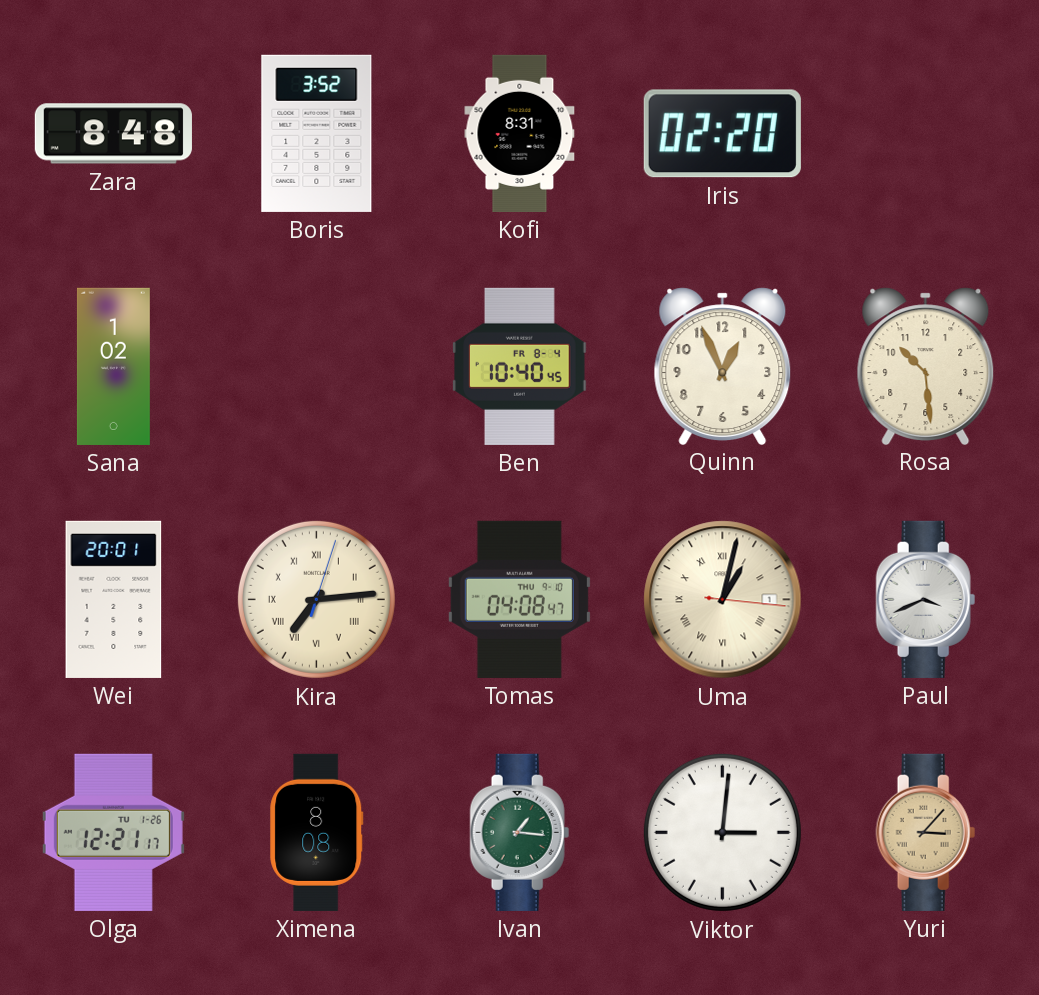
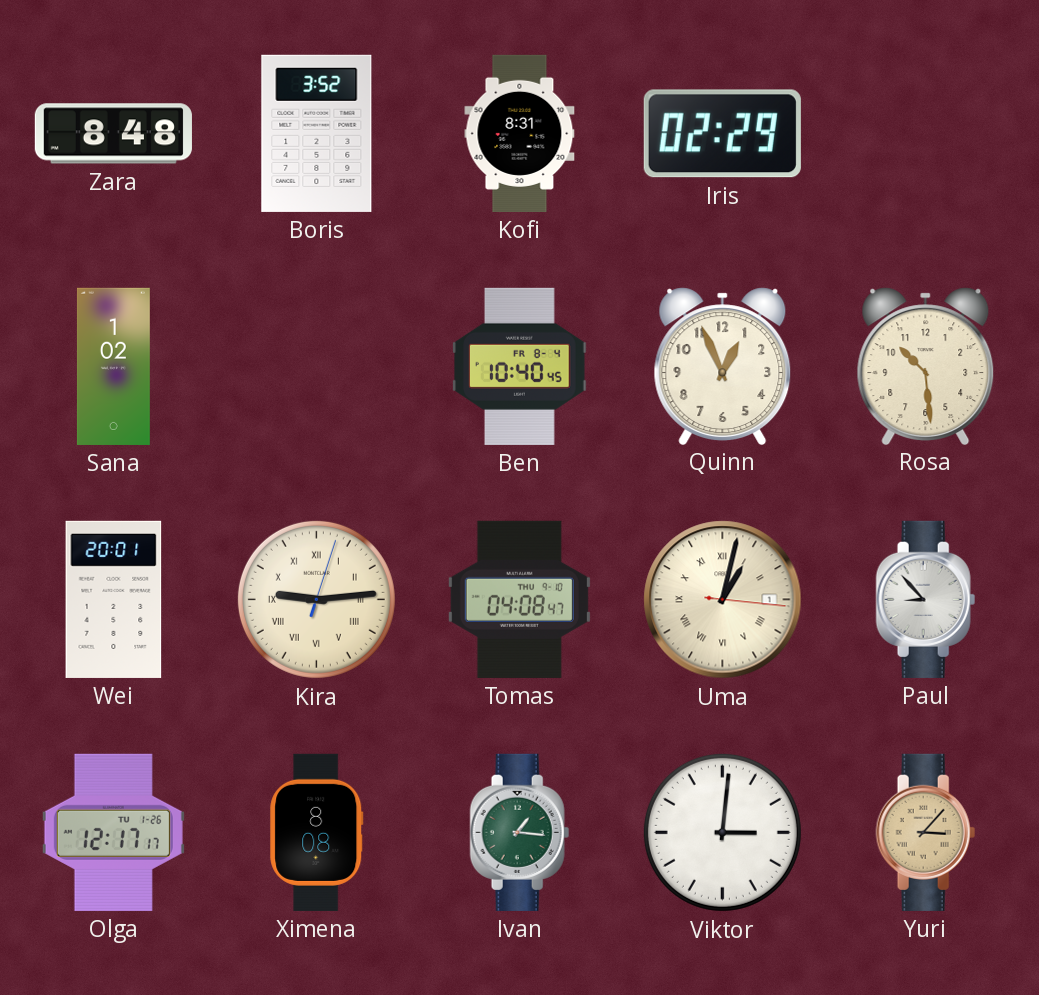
Iris: 02:20 -> 02:29
Kira: 7:14 -> 9:14
Paul: 3:41 -> 8:53
Olga: 12:21 -> 12:17
